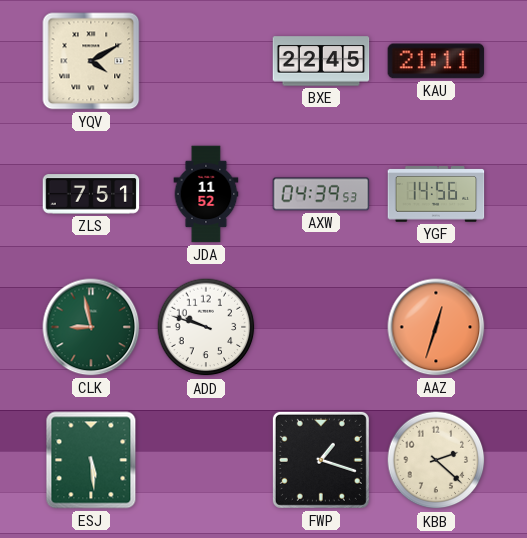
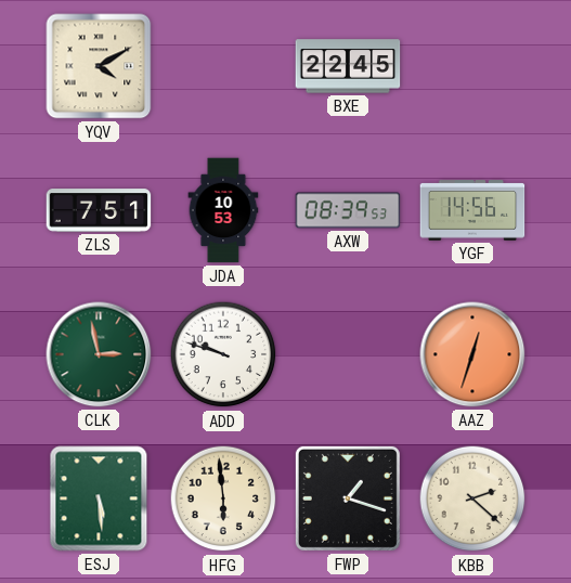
KAU: 21:11 -> none
JDA: 11:52 -> 10:53
AXW: 04:39 -> 08:39
CLK: 8:58 -> 2:58
HFG: none -> 5:59
